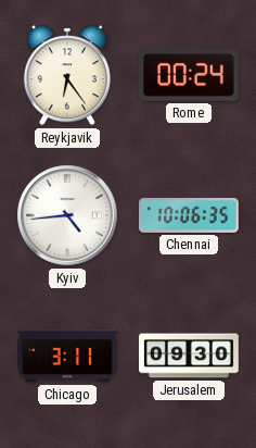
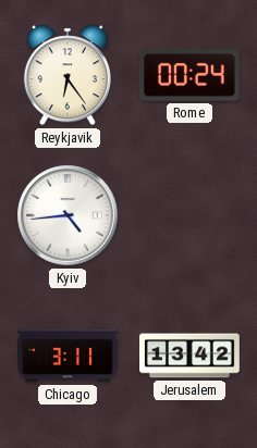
Chennai: 10:06 -> none
Jerusalem: 09:30 -> 13:42
